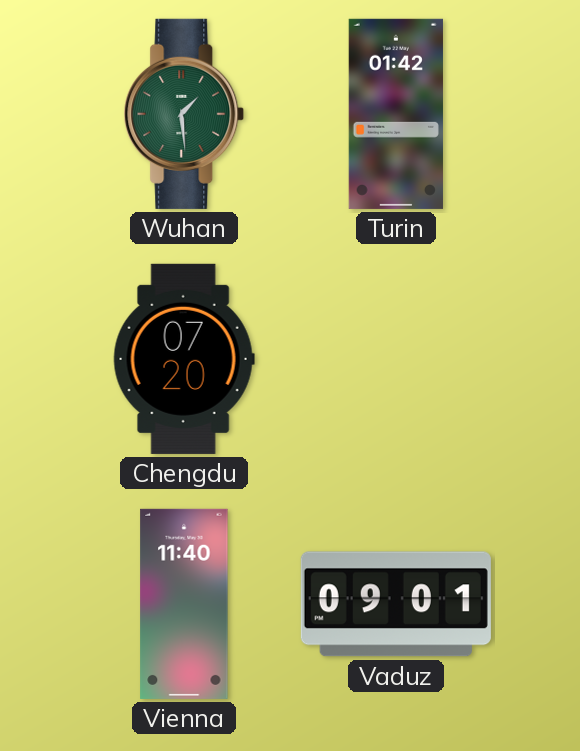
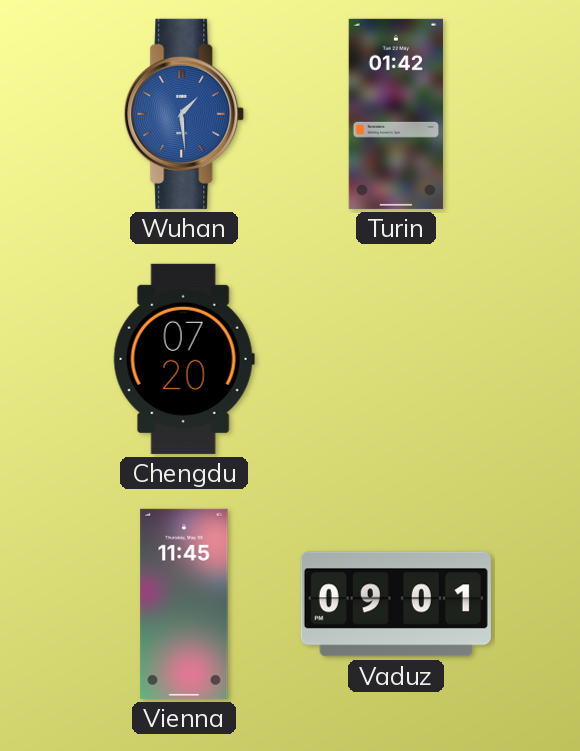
Wuhan dial: green -> blue
Vienna: 11:40 -> 11:45
